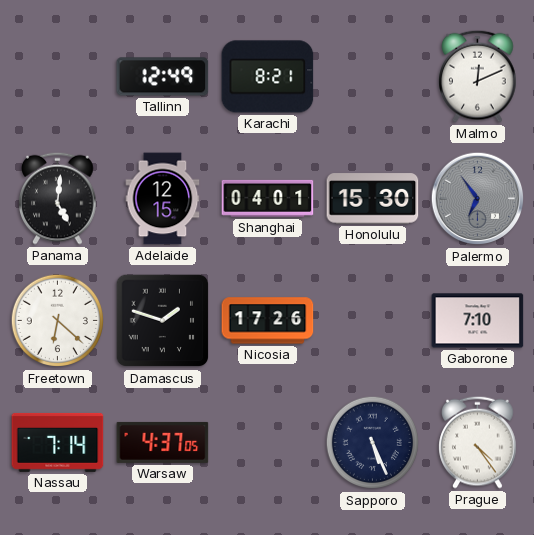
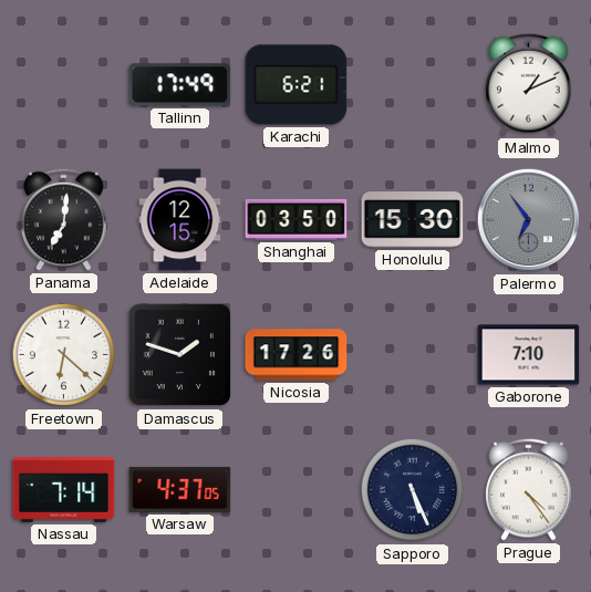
Tallinn: 12:49 -> 17:49
Karachi: 8:21 -> 6:21
Malmo: 12:11 -> 1:11
Panama: 5:01 -> 7:01
Shanghai: 04:01 -> 03:50
